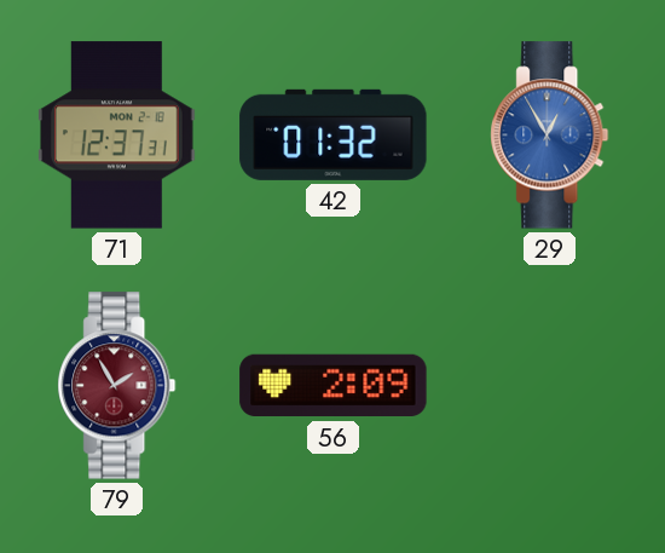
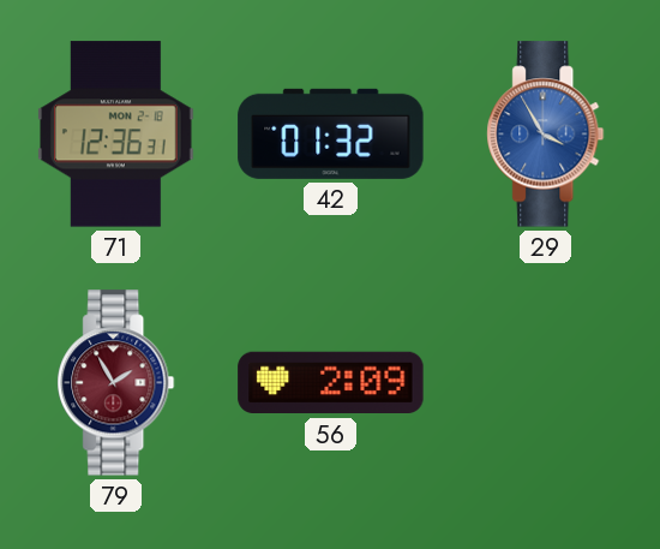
71: 12:37 -> 12:36
29: 12:55 -> 3:55
